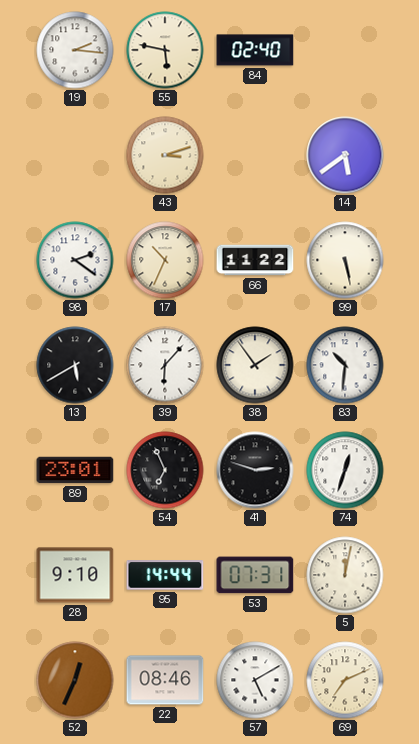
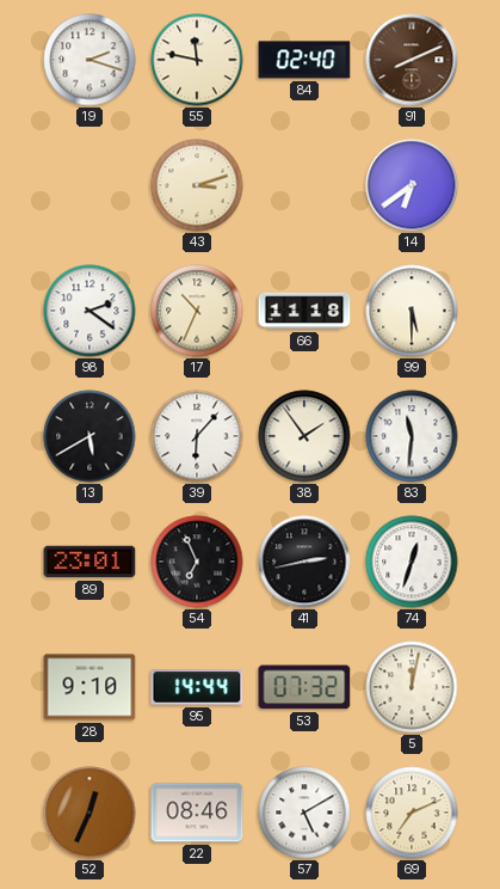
19: 2:16 -> 2:18
55: 5:47 -> 11:47
91: none -> 8:11
14: 5:39 -> 6:39
66: 11:22 -> 11:18
99: 5:28 -> 5:30
83: 10:31 -> 11:31
41: 2:48 -> 2:43
53: 07:31 -> 07:32
